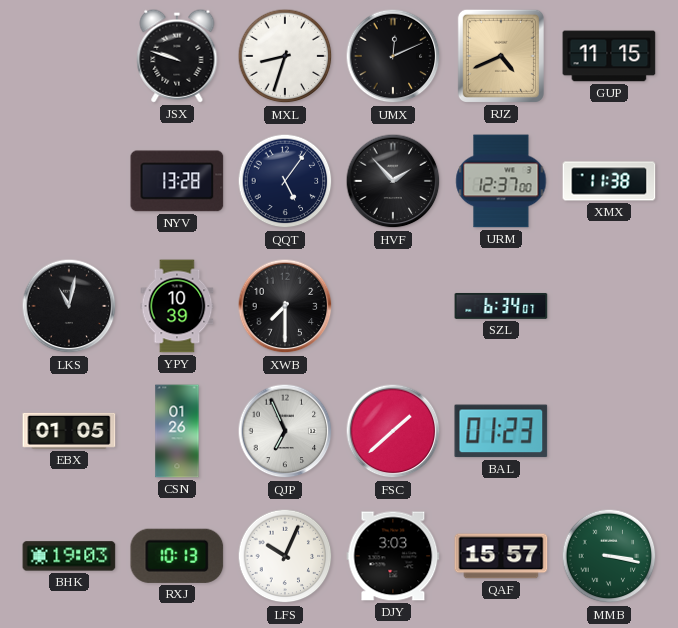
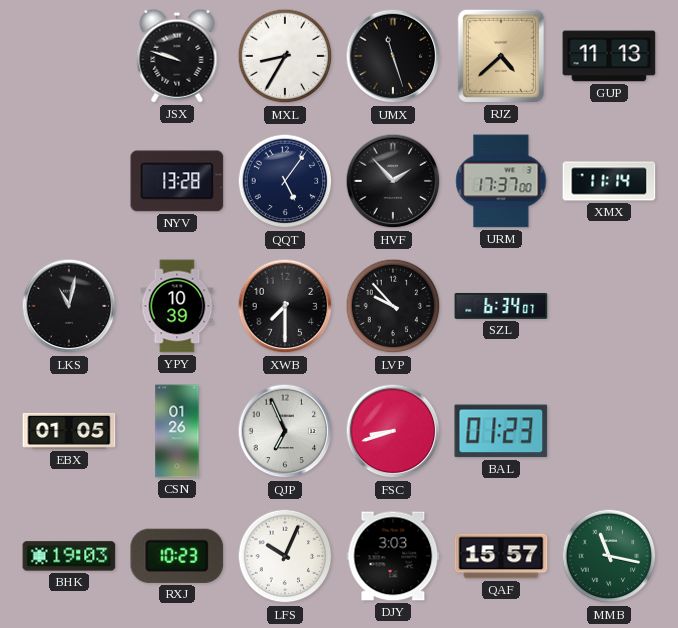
MXL: 8:33 -> 8:35
UMX: 12:11 -> 11:27
RJZ: 4:41 -> 4:38
GUP: 11:15 -> 11:13
URM: 12:37 -> 17:37
XMX: 11:38 -> 11:14
LVP: none -> 9:53
FSC: 1:38 -> 8:42
RXJ: 10:13 -> 10:23
MMB: 3:17 -> 11:17
